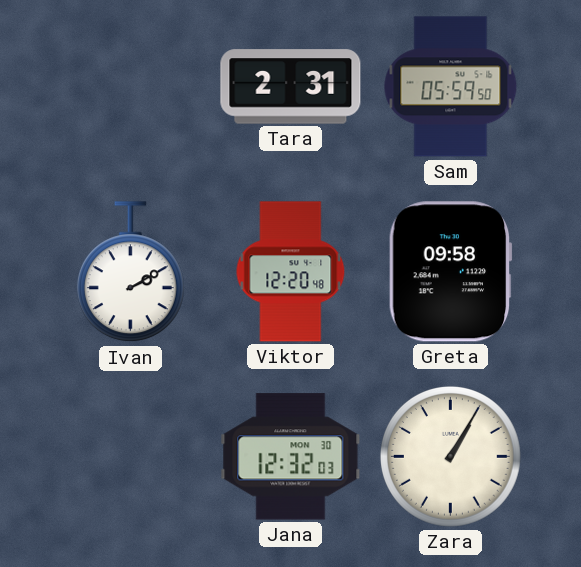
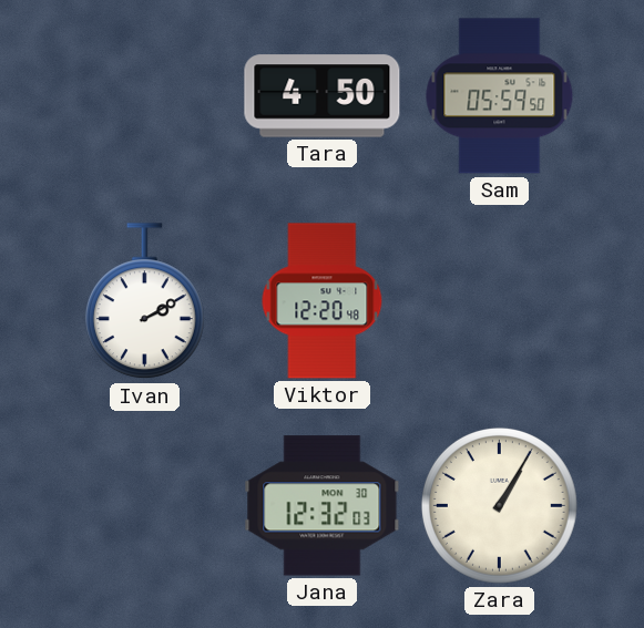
Tara: 2:31 -> 4:50
Greta: 09:58 -> none
